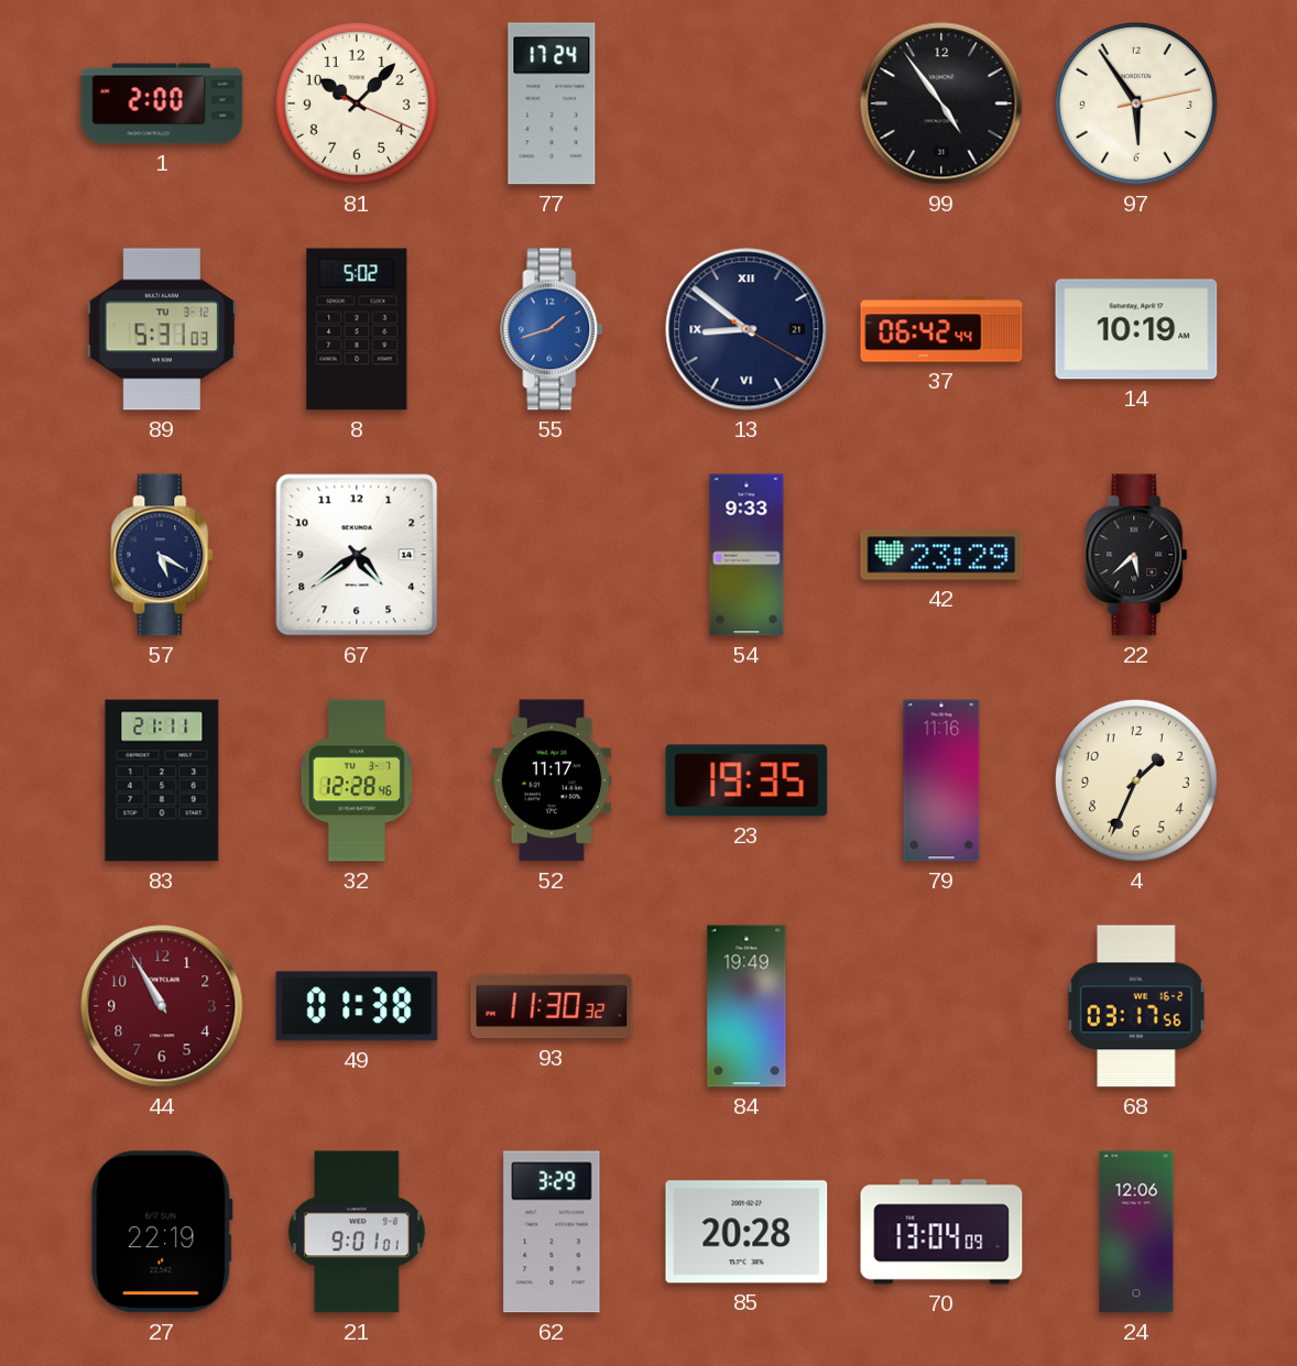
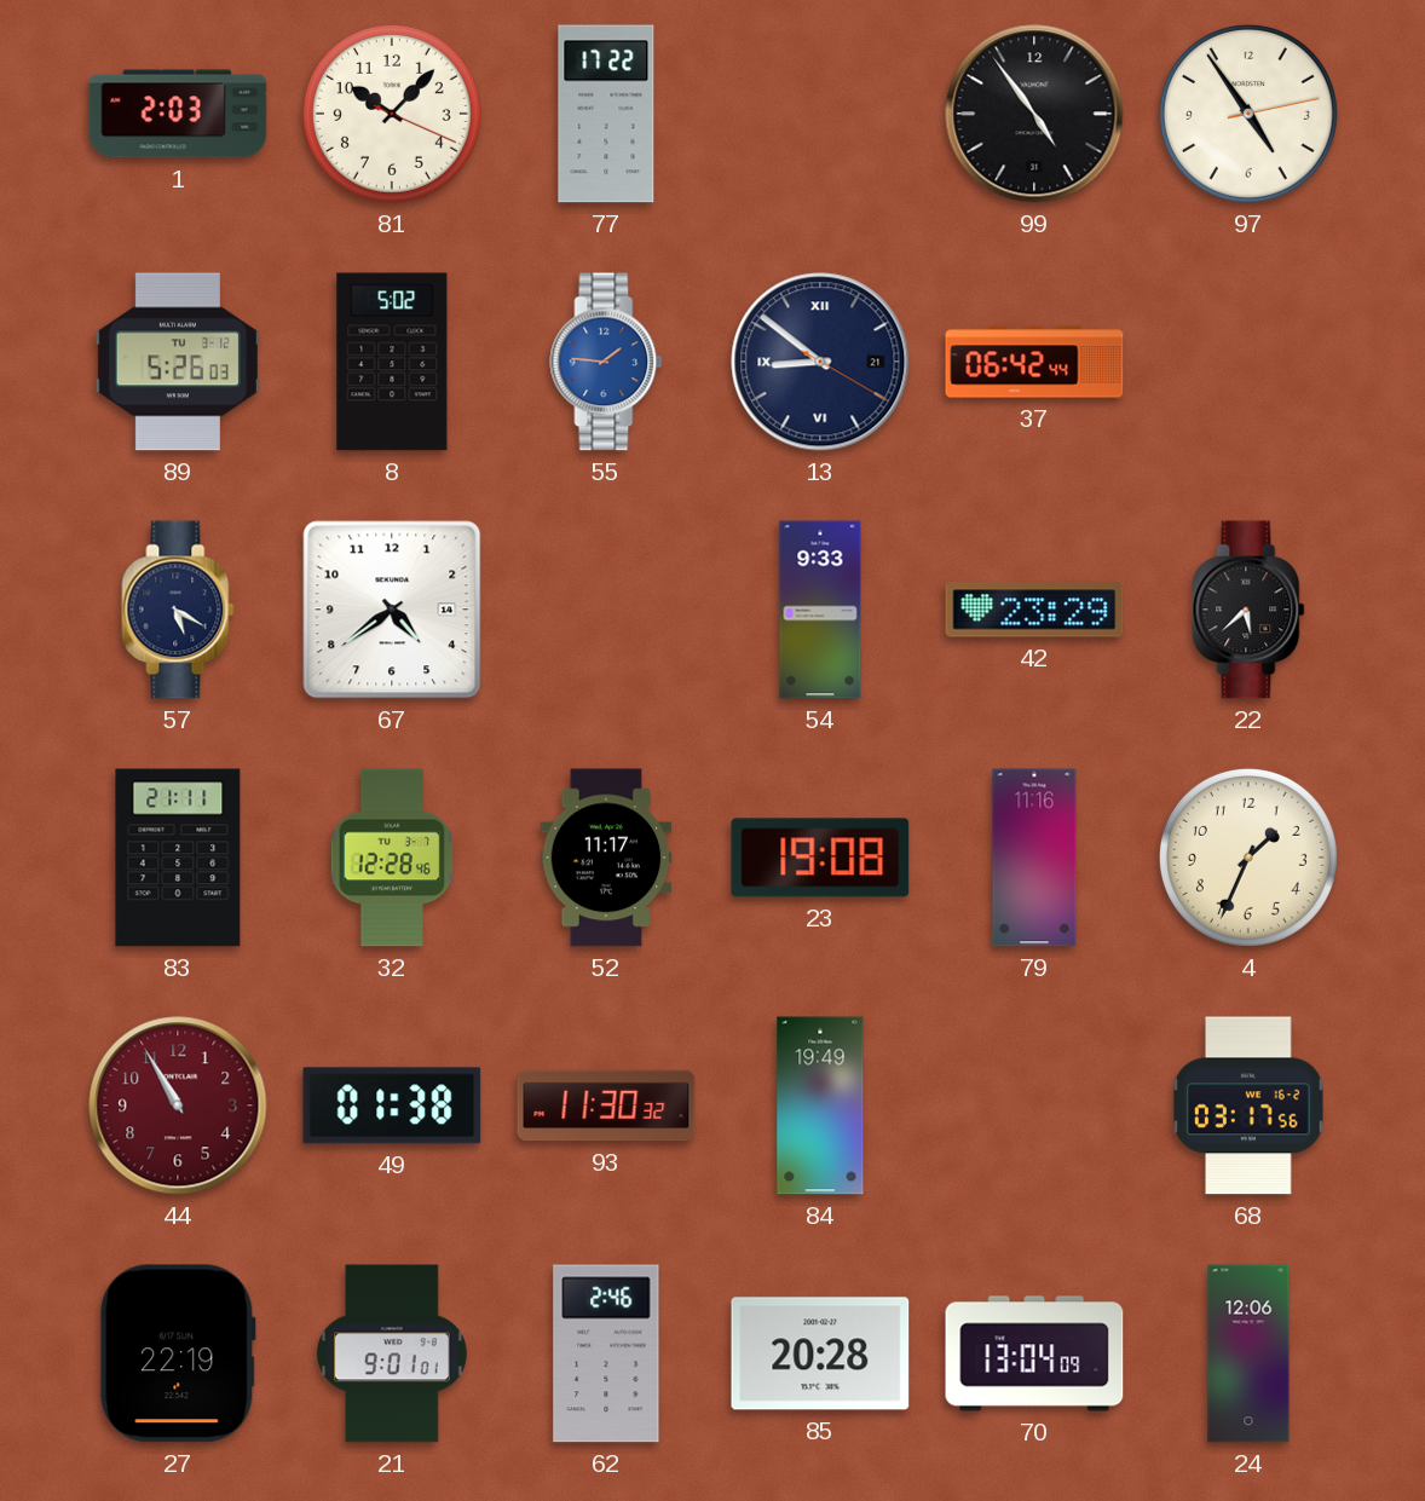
1: 2:00 -> 2:03
77: 17:24 -> 17:22
97: 5:54 -> 4:54
89: 5:31 -> 5:26
55: 1:42 -> 1:46
14: 10:19 -> none
23: 19:35 -> 19:08
62: 3:29 -> 2:46
